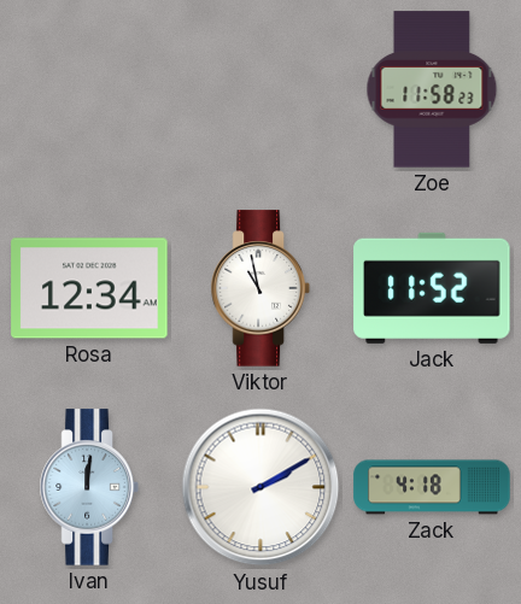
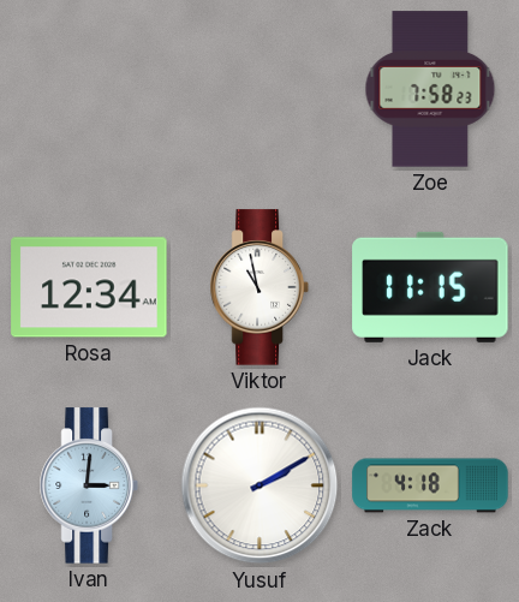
Zoe: 11:58 -> 7:58
Jack: 11:52 -> 11:15
Ivan: 12:01 -> 3:01
